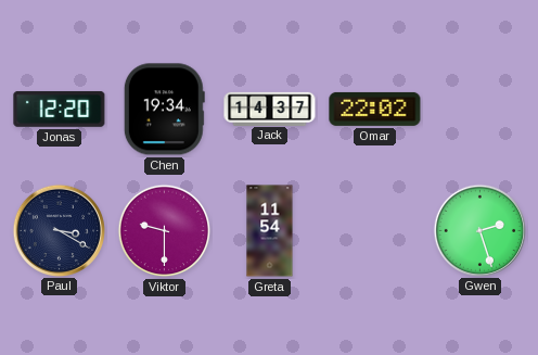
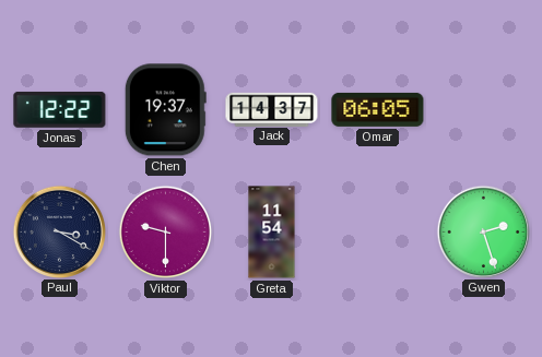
Jonas: 12:20 -> 12:22
Chen: 19:34 -> 19:37
Omar: 22:02 -> 06:05
